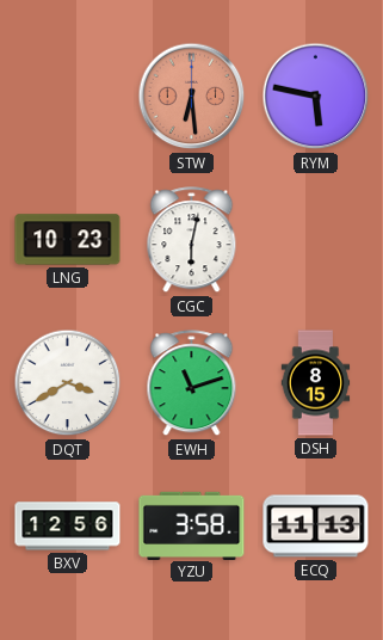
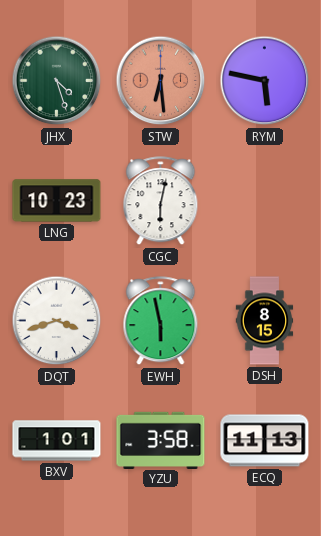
JHX: none -> 4:27
DQT: 3:40 -> 3:42
EWH: 11:12 -> 5:58
BXV: 12:56 -> 1:01
